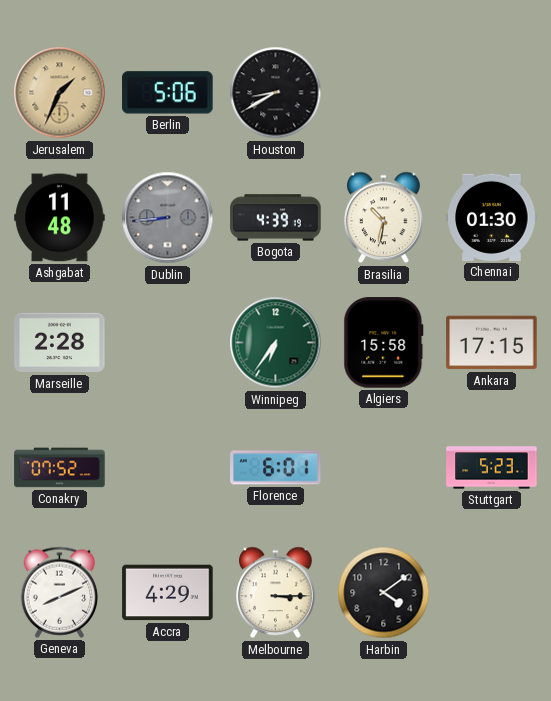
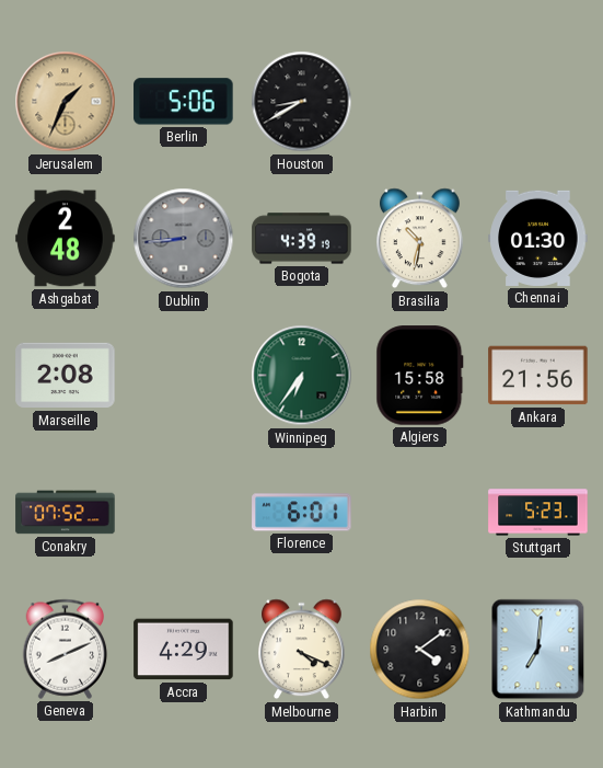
Ashgabat: 11:48 -> 2:48
Marseille: 2:28 -> 2:08
Ankara: 17:15 -> 21:56
Melbourne: 3:15 -> 4:19
Kathmandu: none -> 7:01
